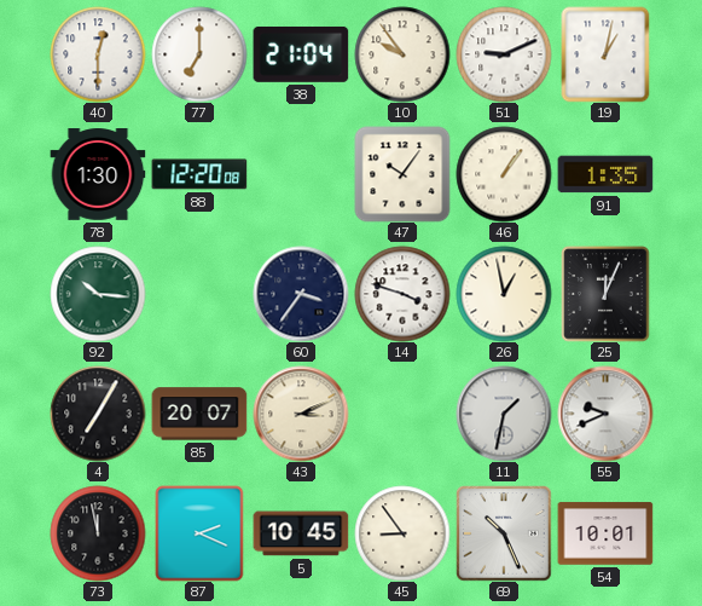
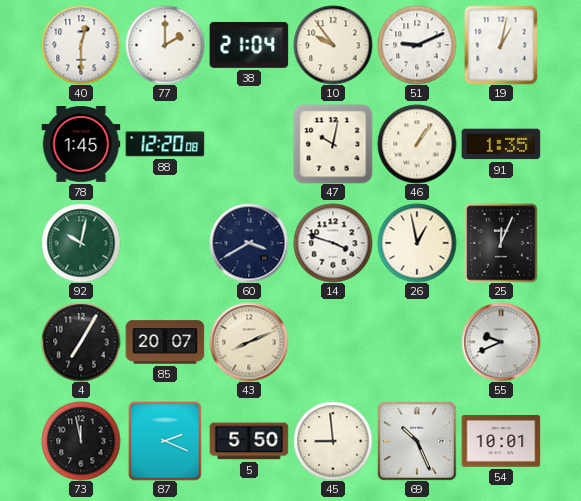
77: 7:00 -> 2:00
78: 1:30 -> 1:45
47: 10:06 -> 10:02
92: 10:16 -> 10:02
60: 3:36 -> 3:40
43: 3:11 -> 8:11
11: 1:32 -> none
5: 10:45 -> 5:50
45: 8:54 -> 8:59
